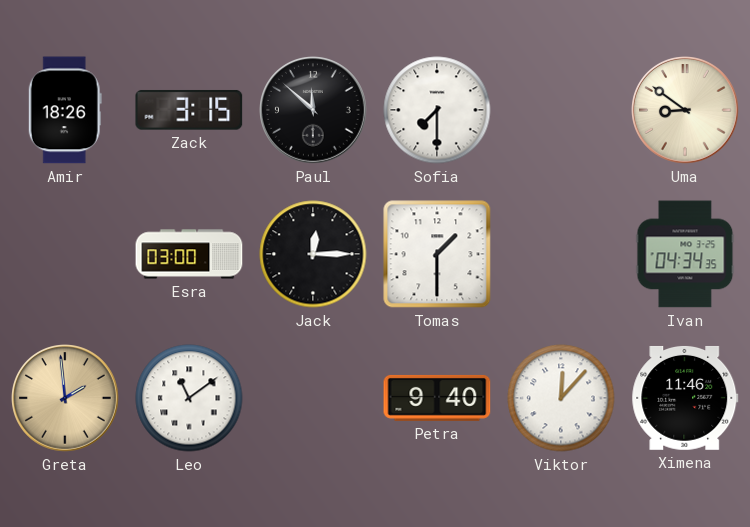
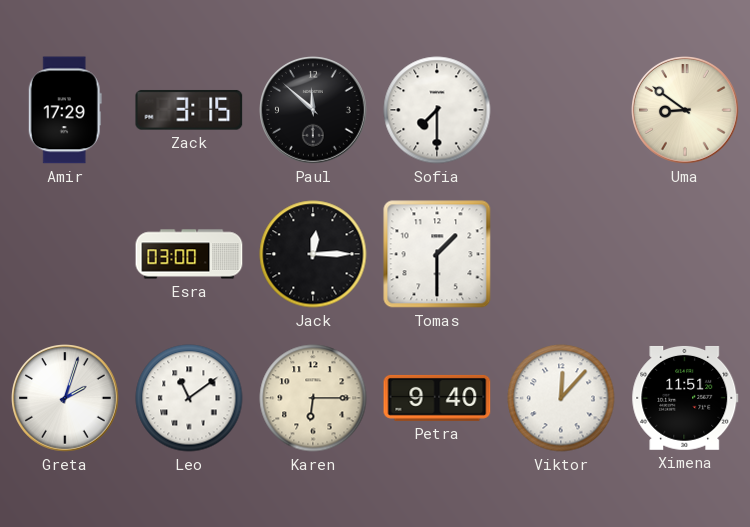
Amir: 18:26 -> 17:29
Ivan: 04:34 -> none
Greta: 1:59 -> 2:03
Greta dial: champagne -> white
Karen: none -> 6:15
Ximena: 11:46 -> 11:51
